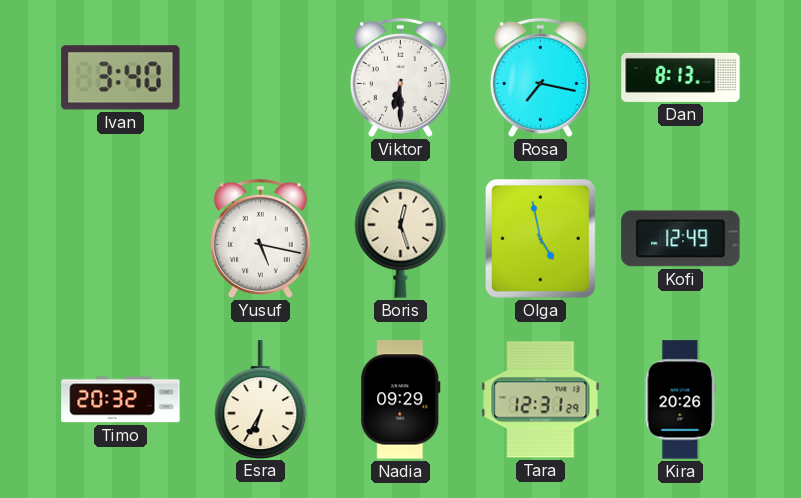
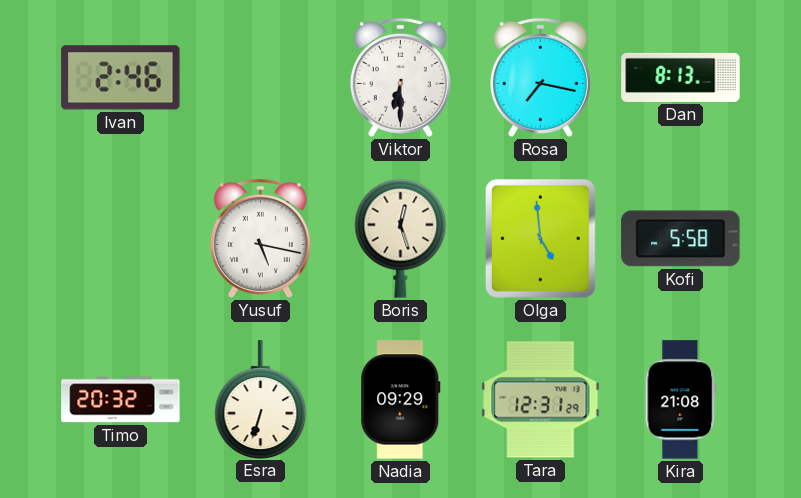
Ivan: 3:40 -> 2:46
Olga: 4:58 -> 4:59
Kofi: 12:49 -> 5:58
Esra: 6:35 -> 6:33
Kira: 20:26 -> 21:08
